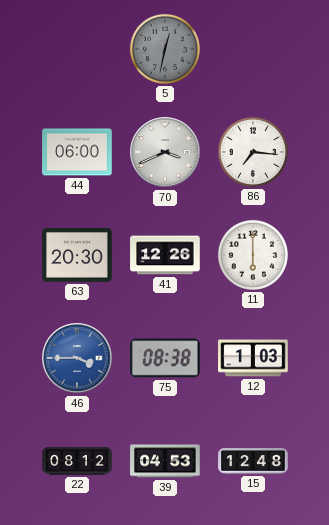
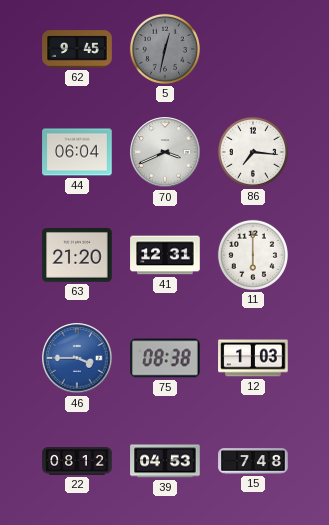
62: none -> 9:45
44: 06:00 -> 06:04
63: 20:30 -> 21:20
41: 12:26 -> 12:31
15: 12:48 -> 7:48
